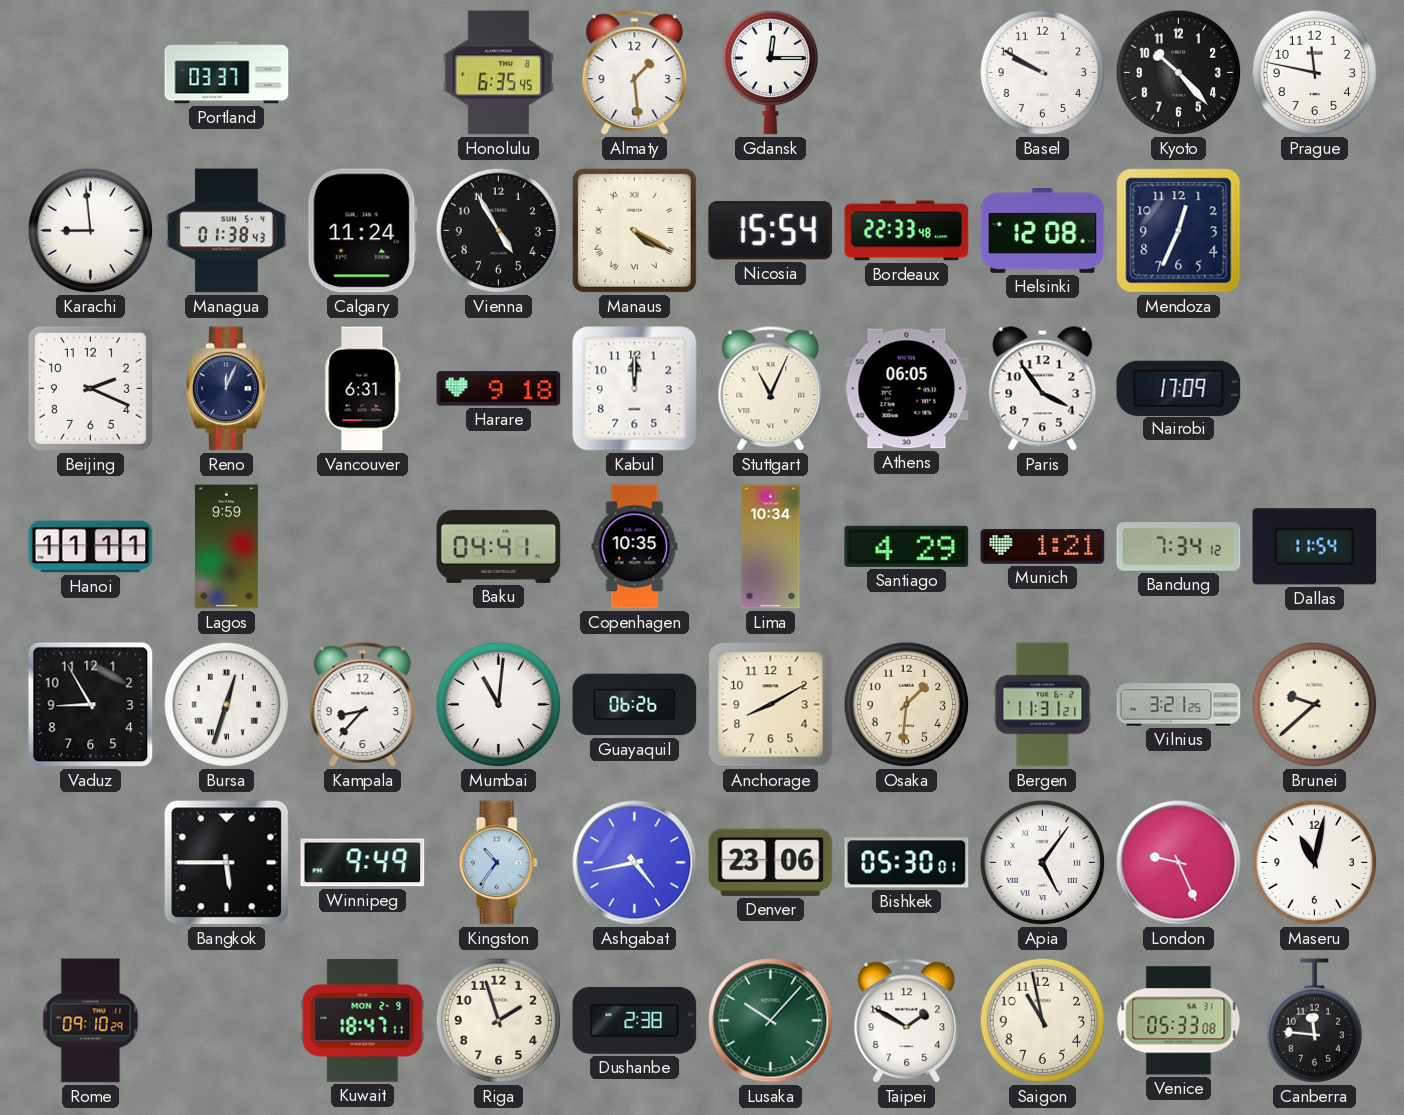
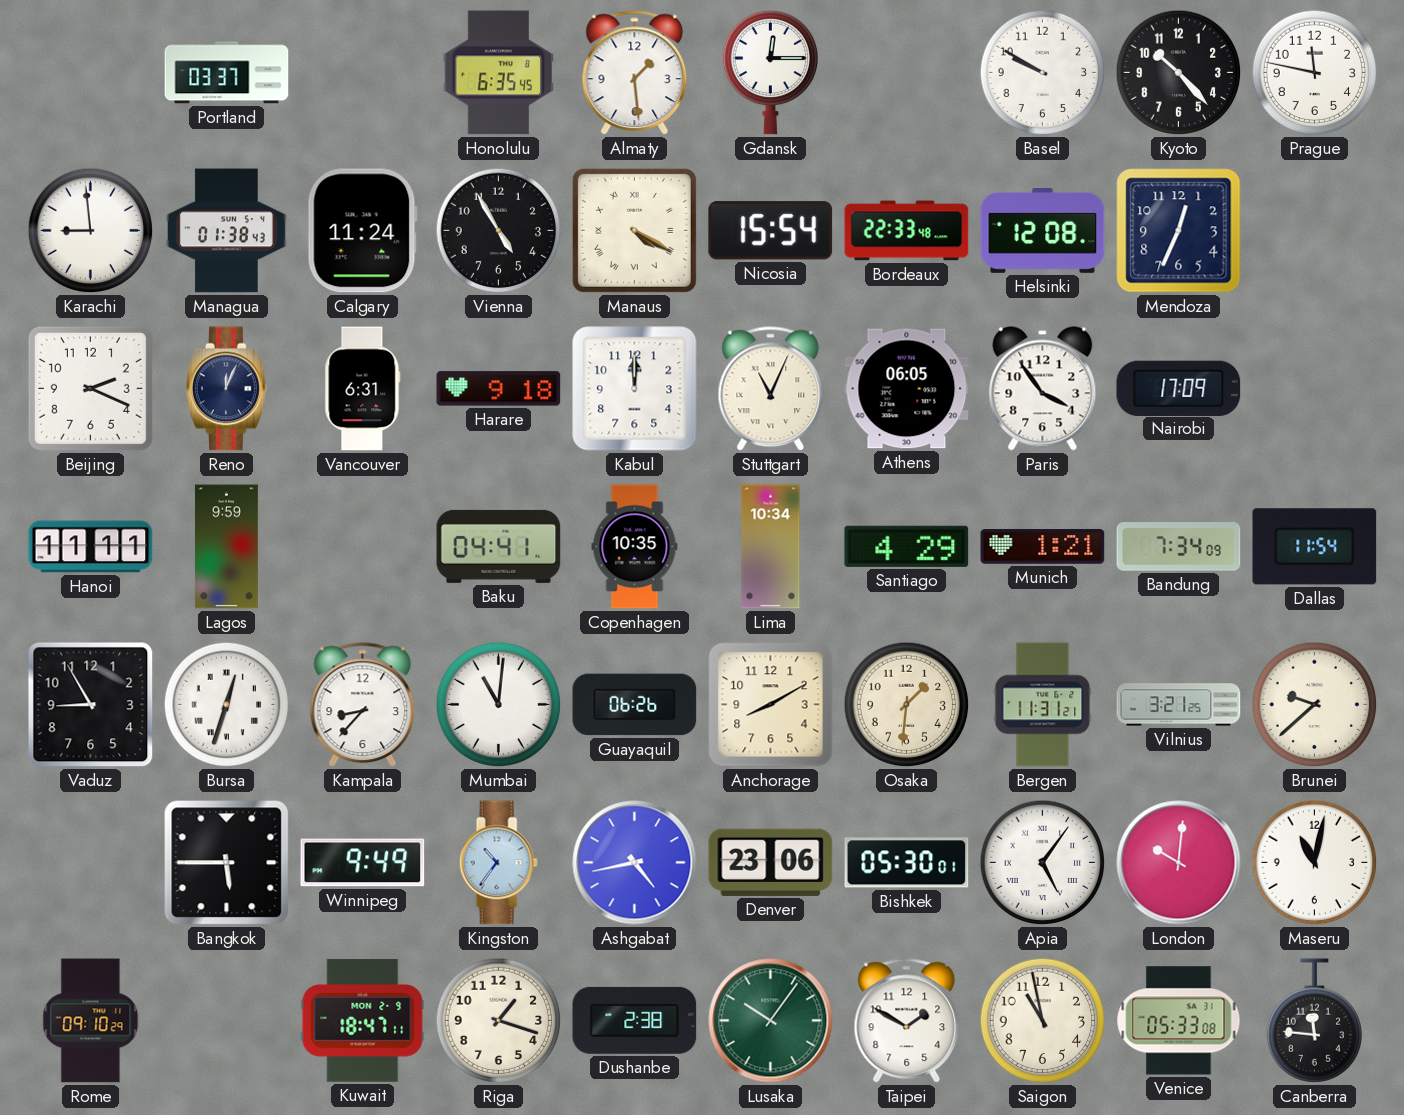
Bandung: 7:34:12 -> 7:34:09
London: 9:26 -> 10:01
Riga: 1:57 -> 1:18
Lusaka: 10:07 -> 10:06
